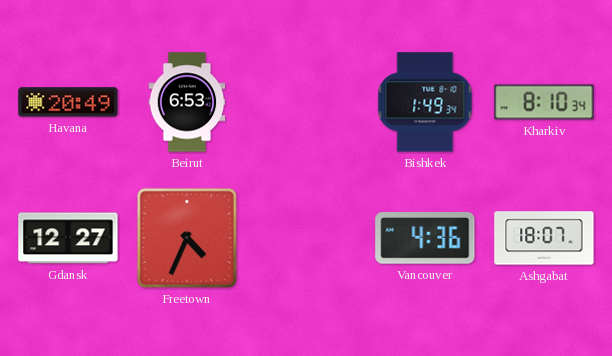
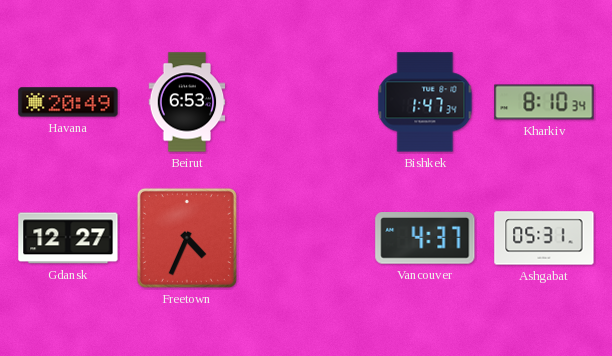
Bishkek: 1:49 -> 1:47
Vancouver: 4:36 -> 4:37
Ashgabat: 18:07 -> 05:31
